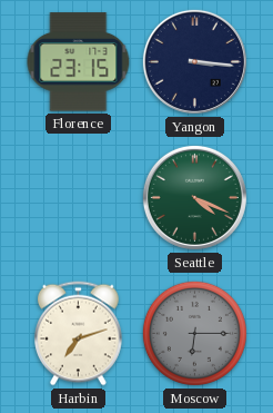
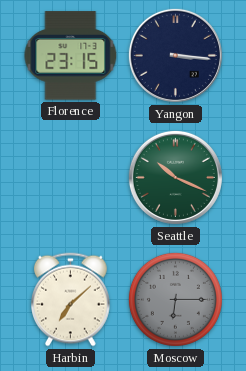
Seattle: 4:19 -> 10:19
Harbin: 7:12 -> 7:08
